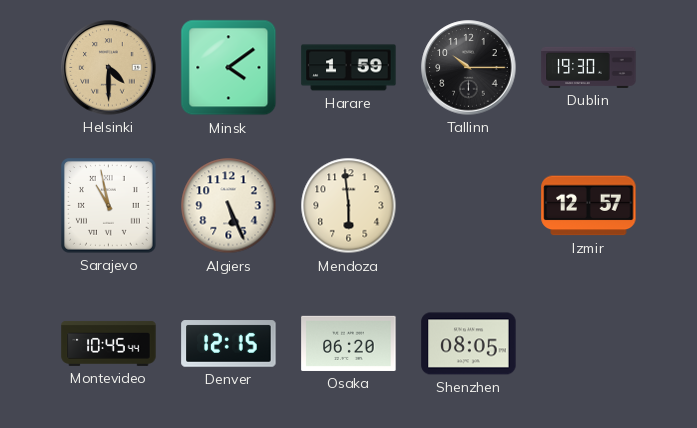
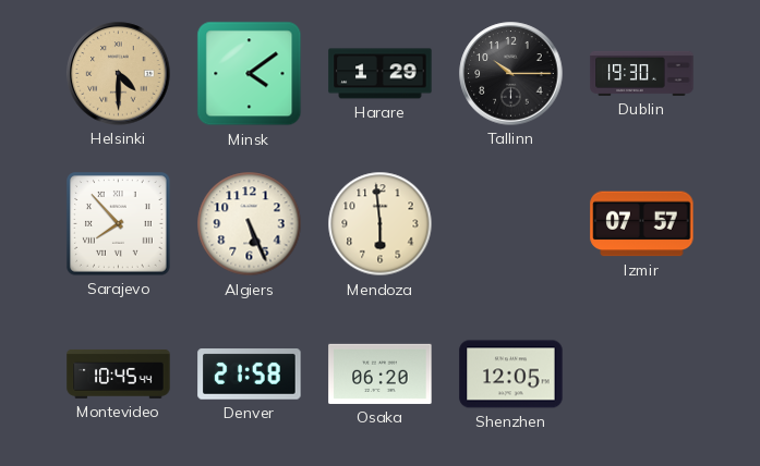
Harare: 1:59 -> 1:29
Sarajevo: 10:58 -> 7:53
Izmir: 12:57 -> 07:57
Denver: 12:15 -> 21:58
Shenzhen: 08:05 -> 12:05
